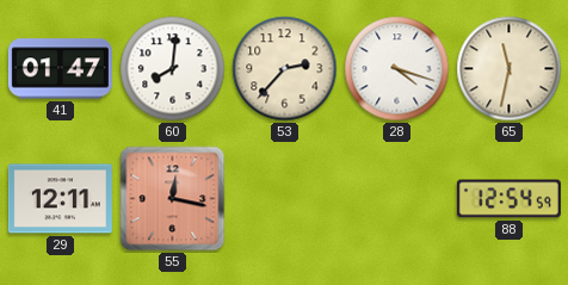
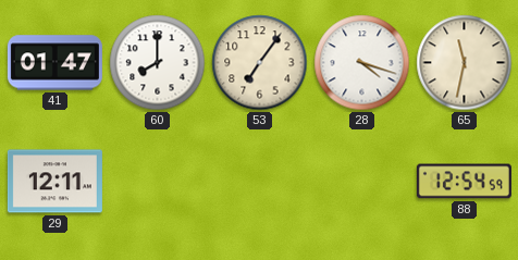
60: 8:01 -> 8:00
53: 2:37 -> 7:06
55: 12:17 -> none
